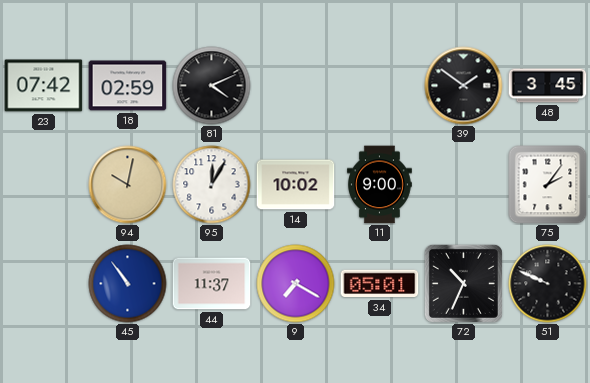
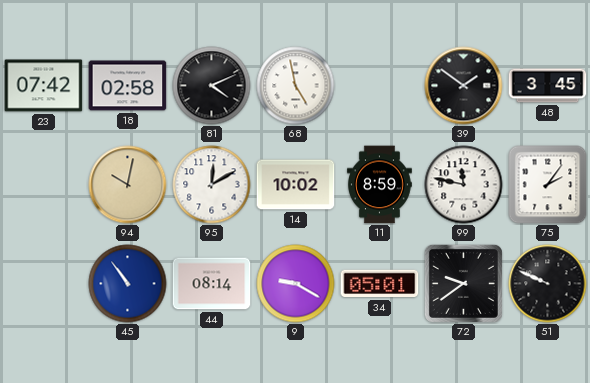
18: 02:59 -> 02:58
68: none -> 4:58
95: 12:05 -> 12:10
11: 9:00 -> 8:59
99: none -> 11:47
44: 11:37 -> 08:14
9: 7:20 -> 9:20
72: 10:34 -> 9:39
